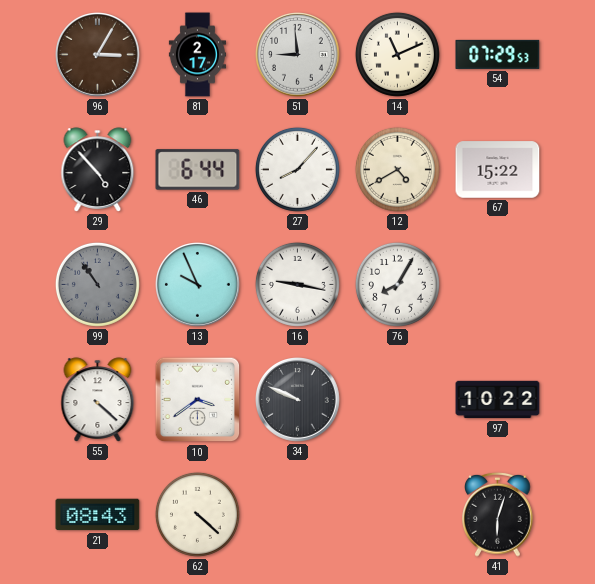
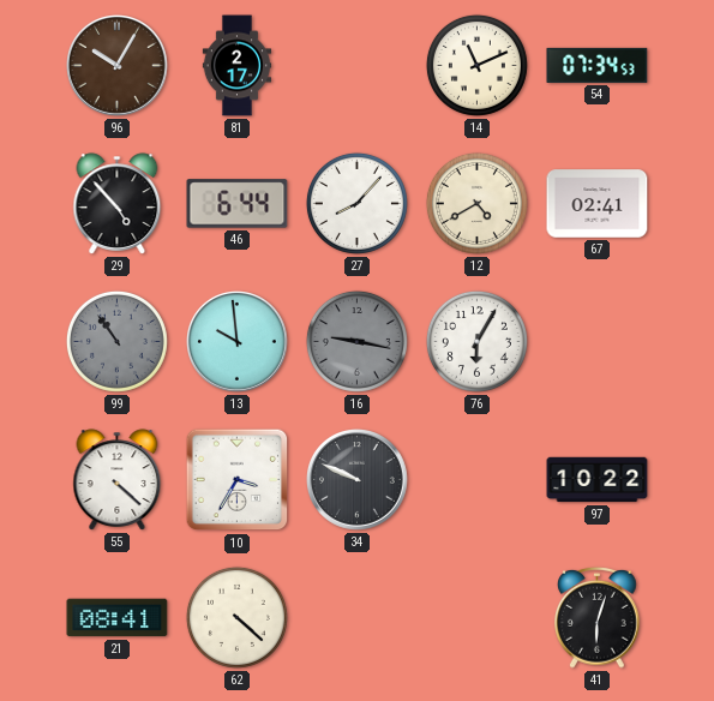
96: 3:05 -> 10:05
51: 8:59 -> none
54: 07:29 -> 07:34
67: 15:22 -> 02:41
13: 9:56 -> 9:59
16 dial: white -> grey
76: 8:05 -> 6:05
10: 3:39 -> 3:35
21: 08:43 -> 08:41
